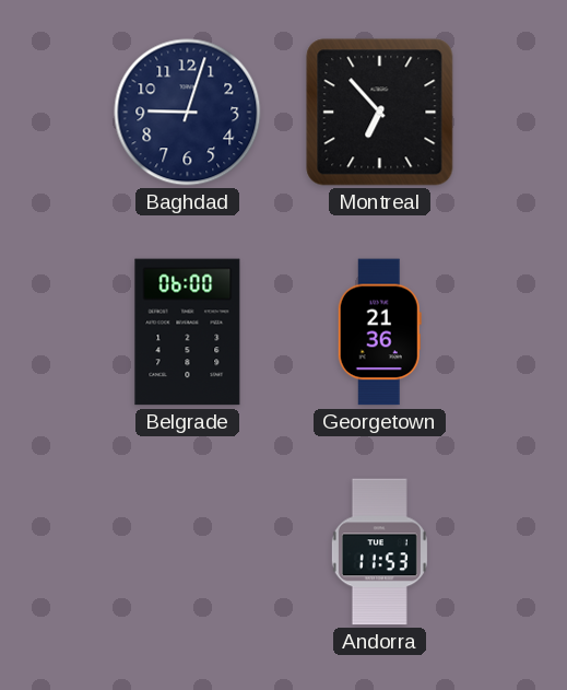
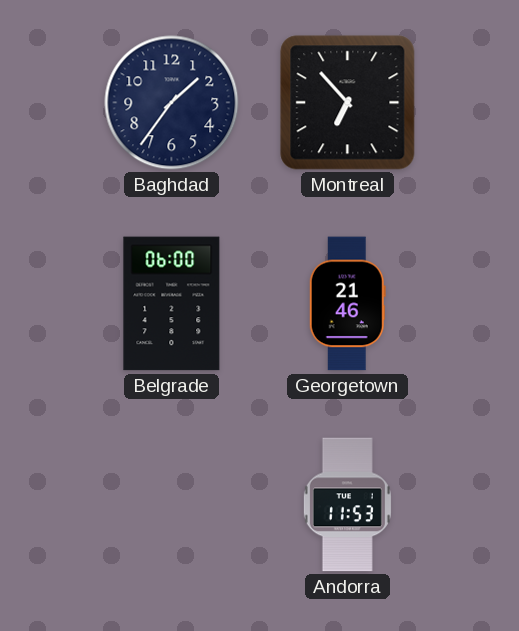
Baghdad: 9:03 -> 1:36
Georgetown: 21:36 -> 21:46
